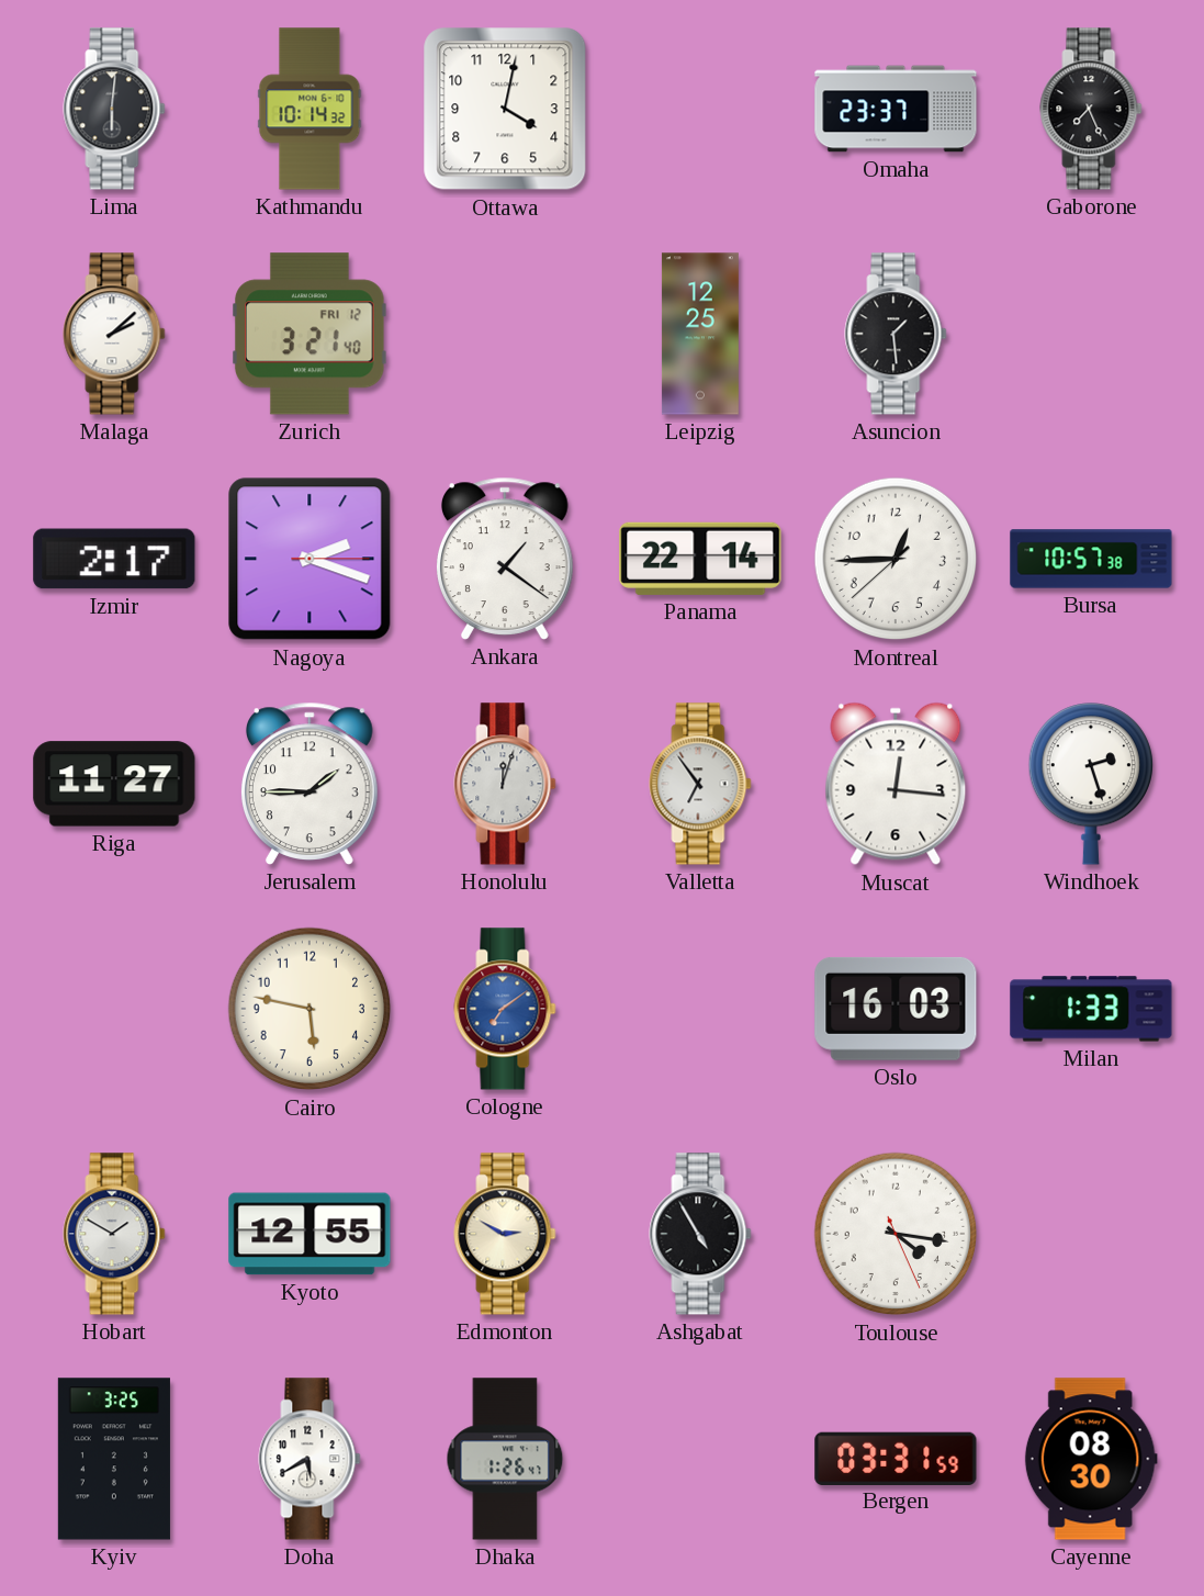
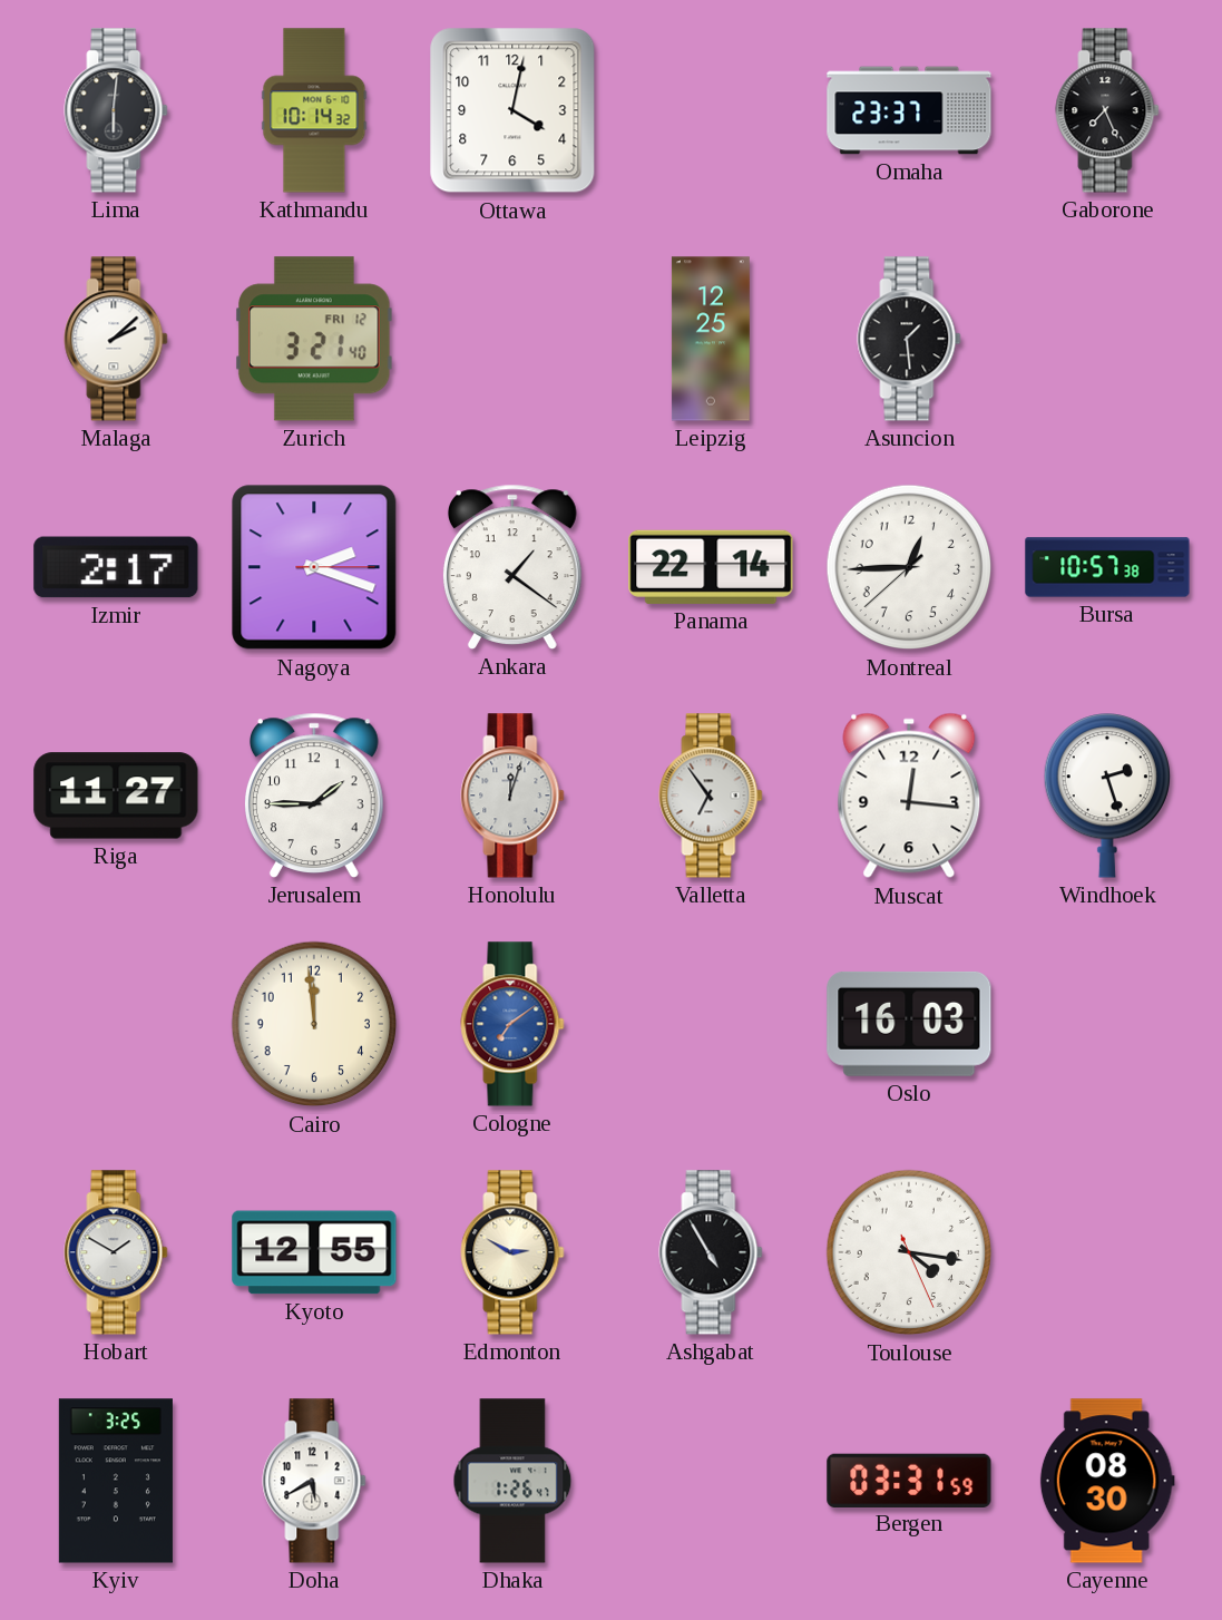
Cairo: 5:47 -> 11:59
Milan: 1:33 -> none
